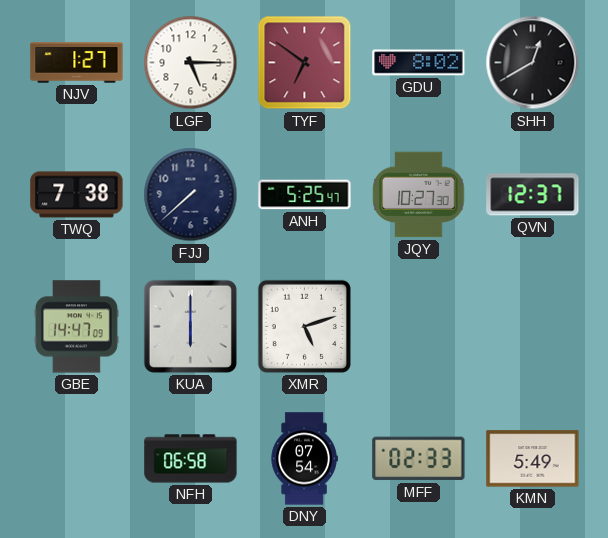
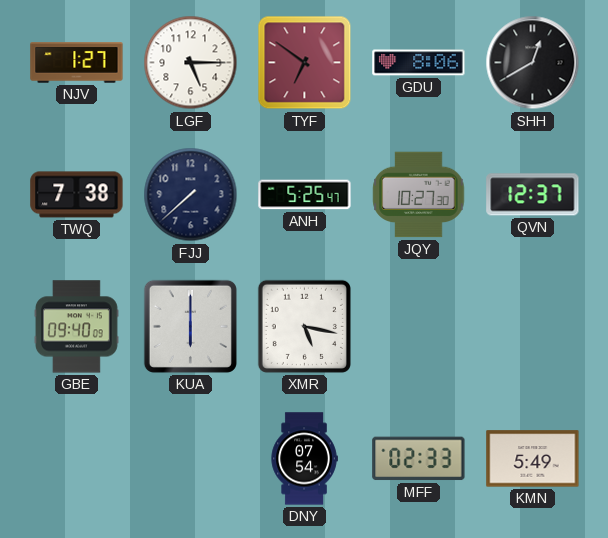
GDU: 8:02 -> 8:06
GBE: 14:47 -> 09:40
XMR: 5:12 -> 5:17
NFH: 06:58 -> none
